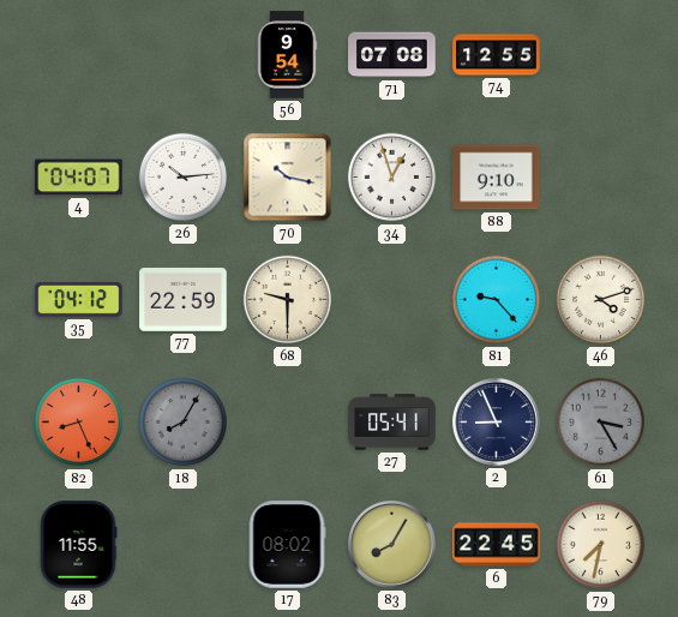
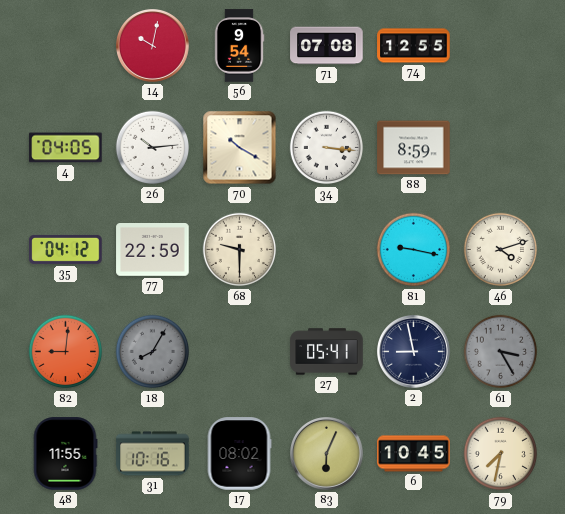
14: none -> 10:02
4: 04:07 -> 04:05
70: 10:17 -> 10:20
34: 12:57 -> 3:16
88: 9:10 -> 8:59
81: 9:23 -> 9:17
82: 8:26 -> 9:01
2: 8:56 -> 8:58
31: none -> 10:16
83: 8:05 -> 6:04
6: 22:45 -> 10:45
